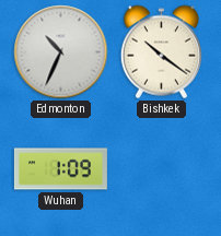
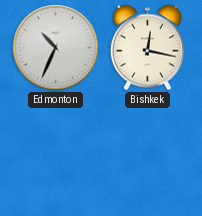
Bishkek: 10:21 -> 12:17
Wuhan: 1:09 -> none
